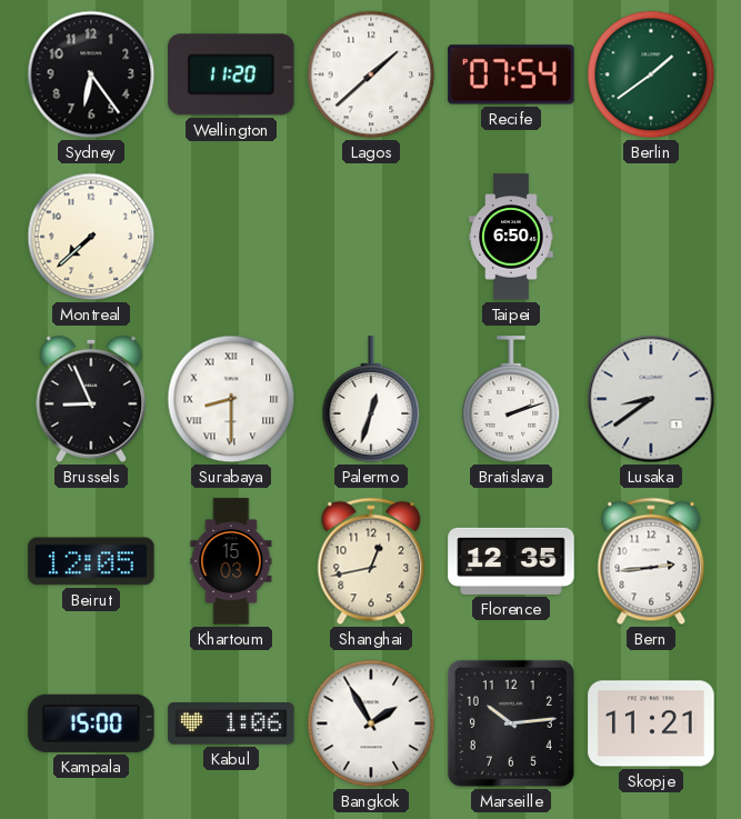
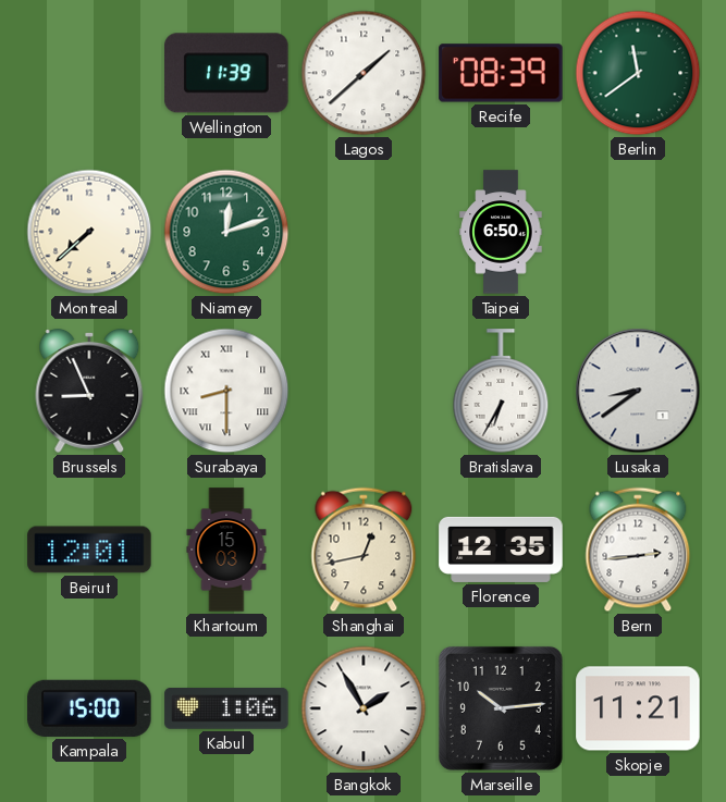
Sydney: 6:24 -> none
Wellington: 11:20 -> 11:39
Recife: 07:54 -> 08:39
Berlin: 1:39 -> 11:39
Niamey: none -> 12:12
Palermo: 12:33 -> none
Bratislava: 2:12 -> 6:35
Beirut: 12:05 -> 12:01
